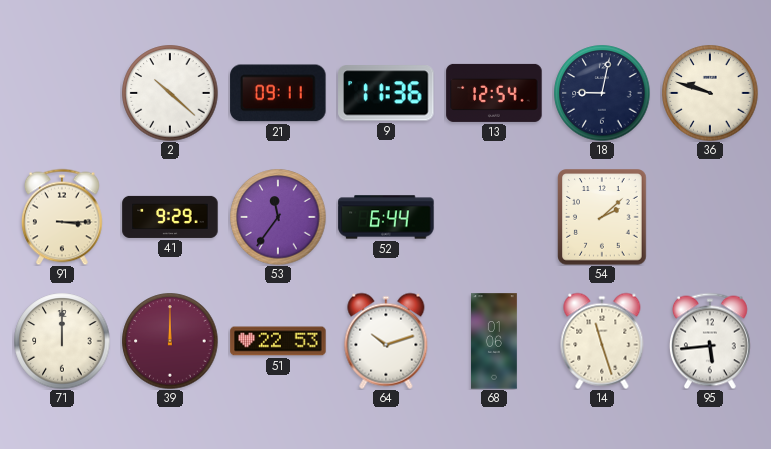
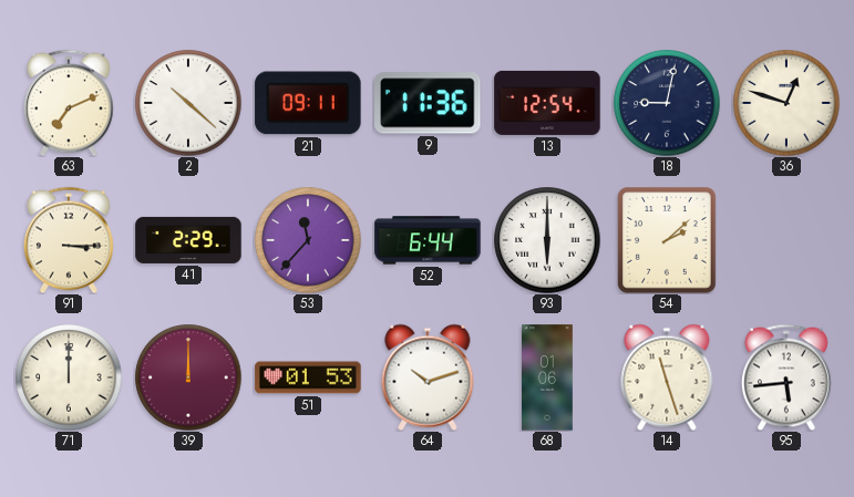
63: none -> 7:11
36: 9:48 -> 12:48
41: 9:29 -> 2:29
53: 11:36 -> 11:37
93: none -> 6:00
51: 22:53 -> 01:53
